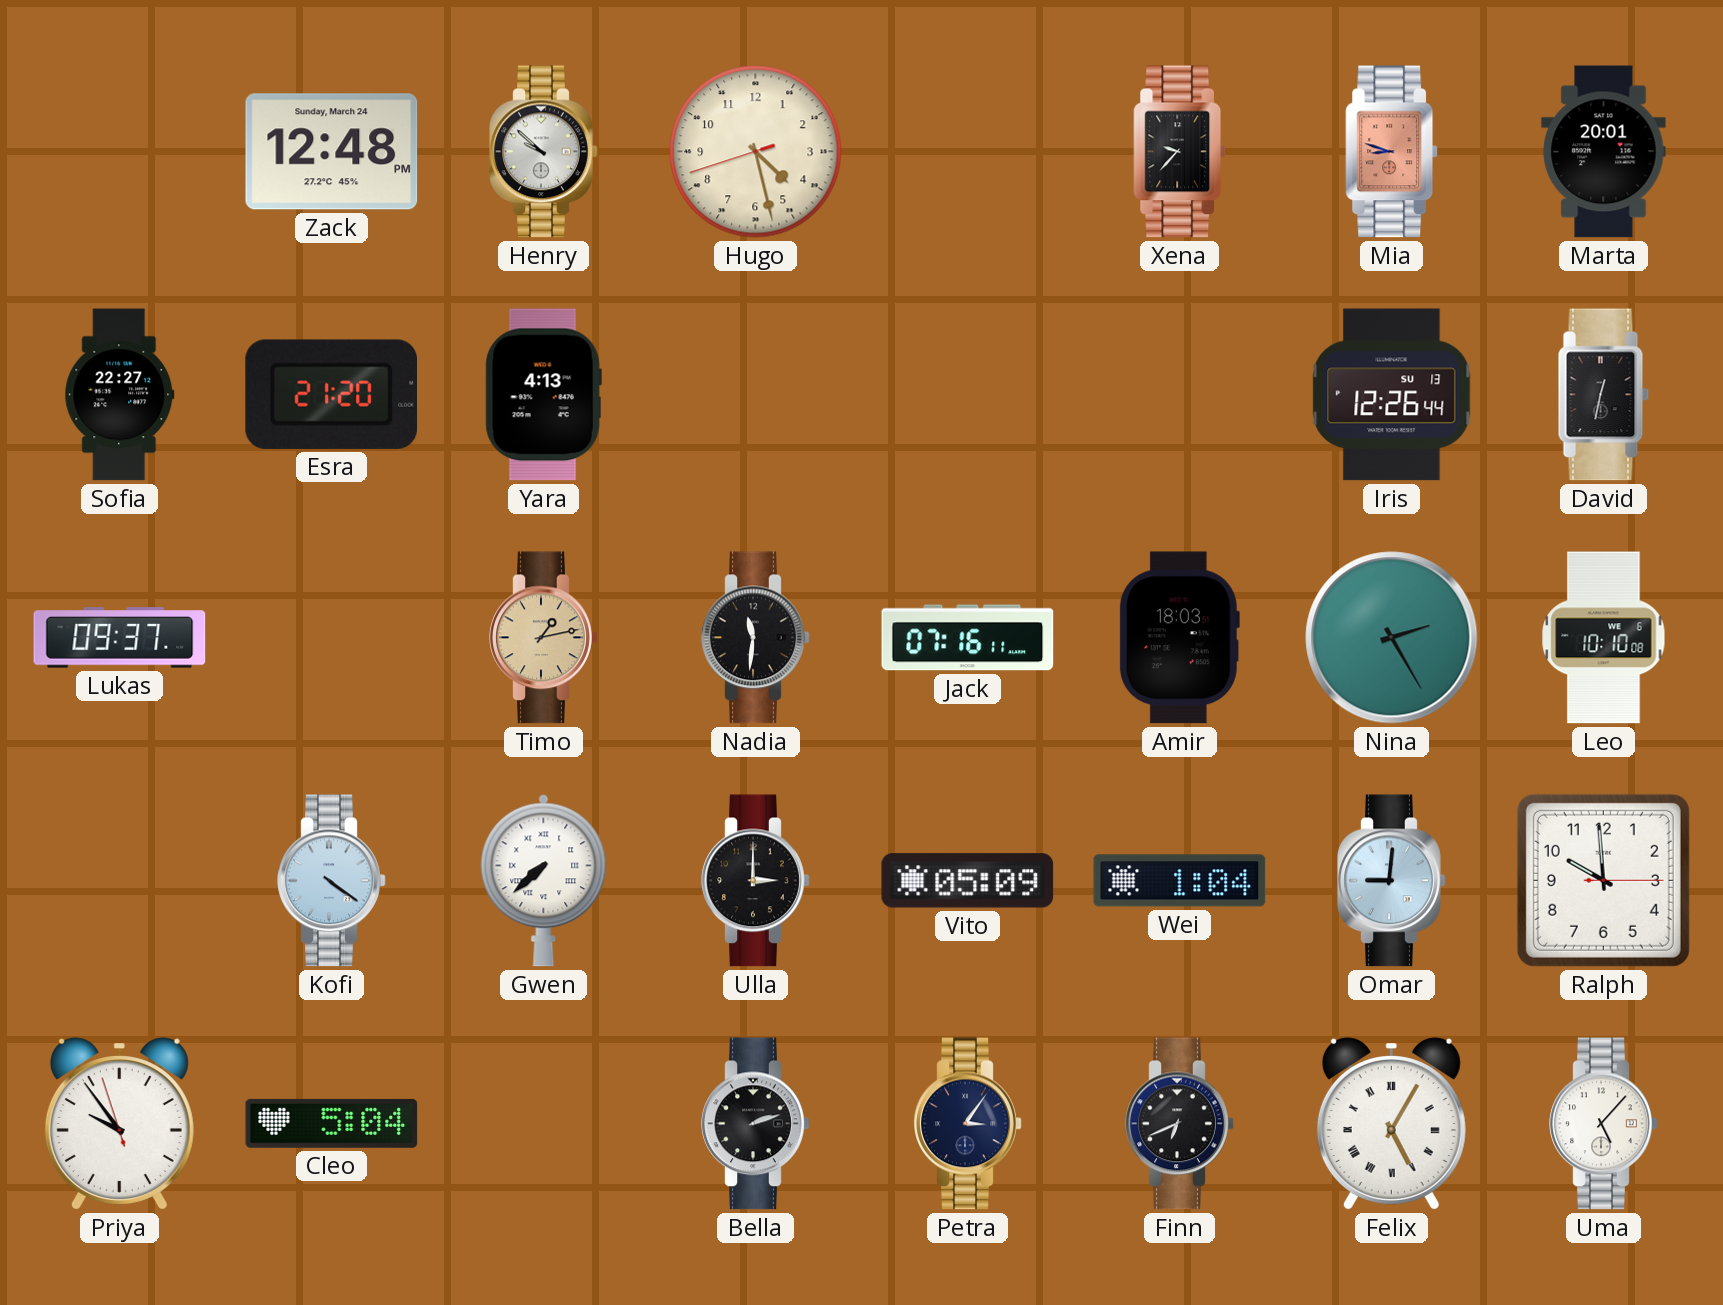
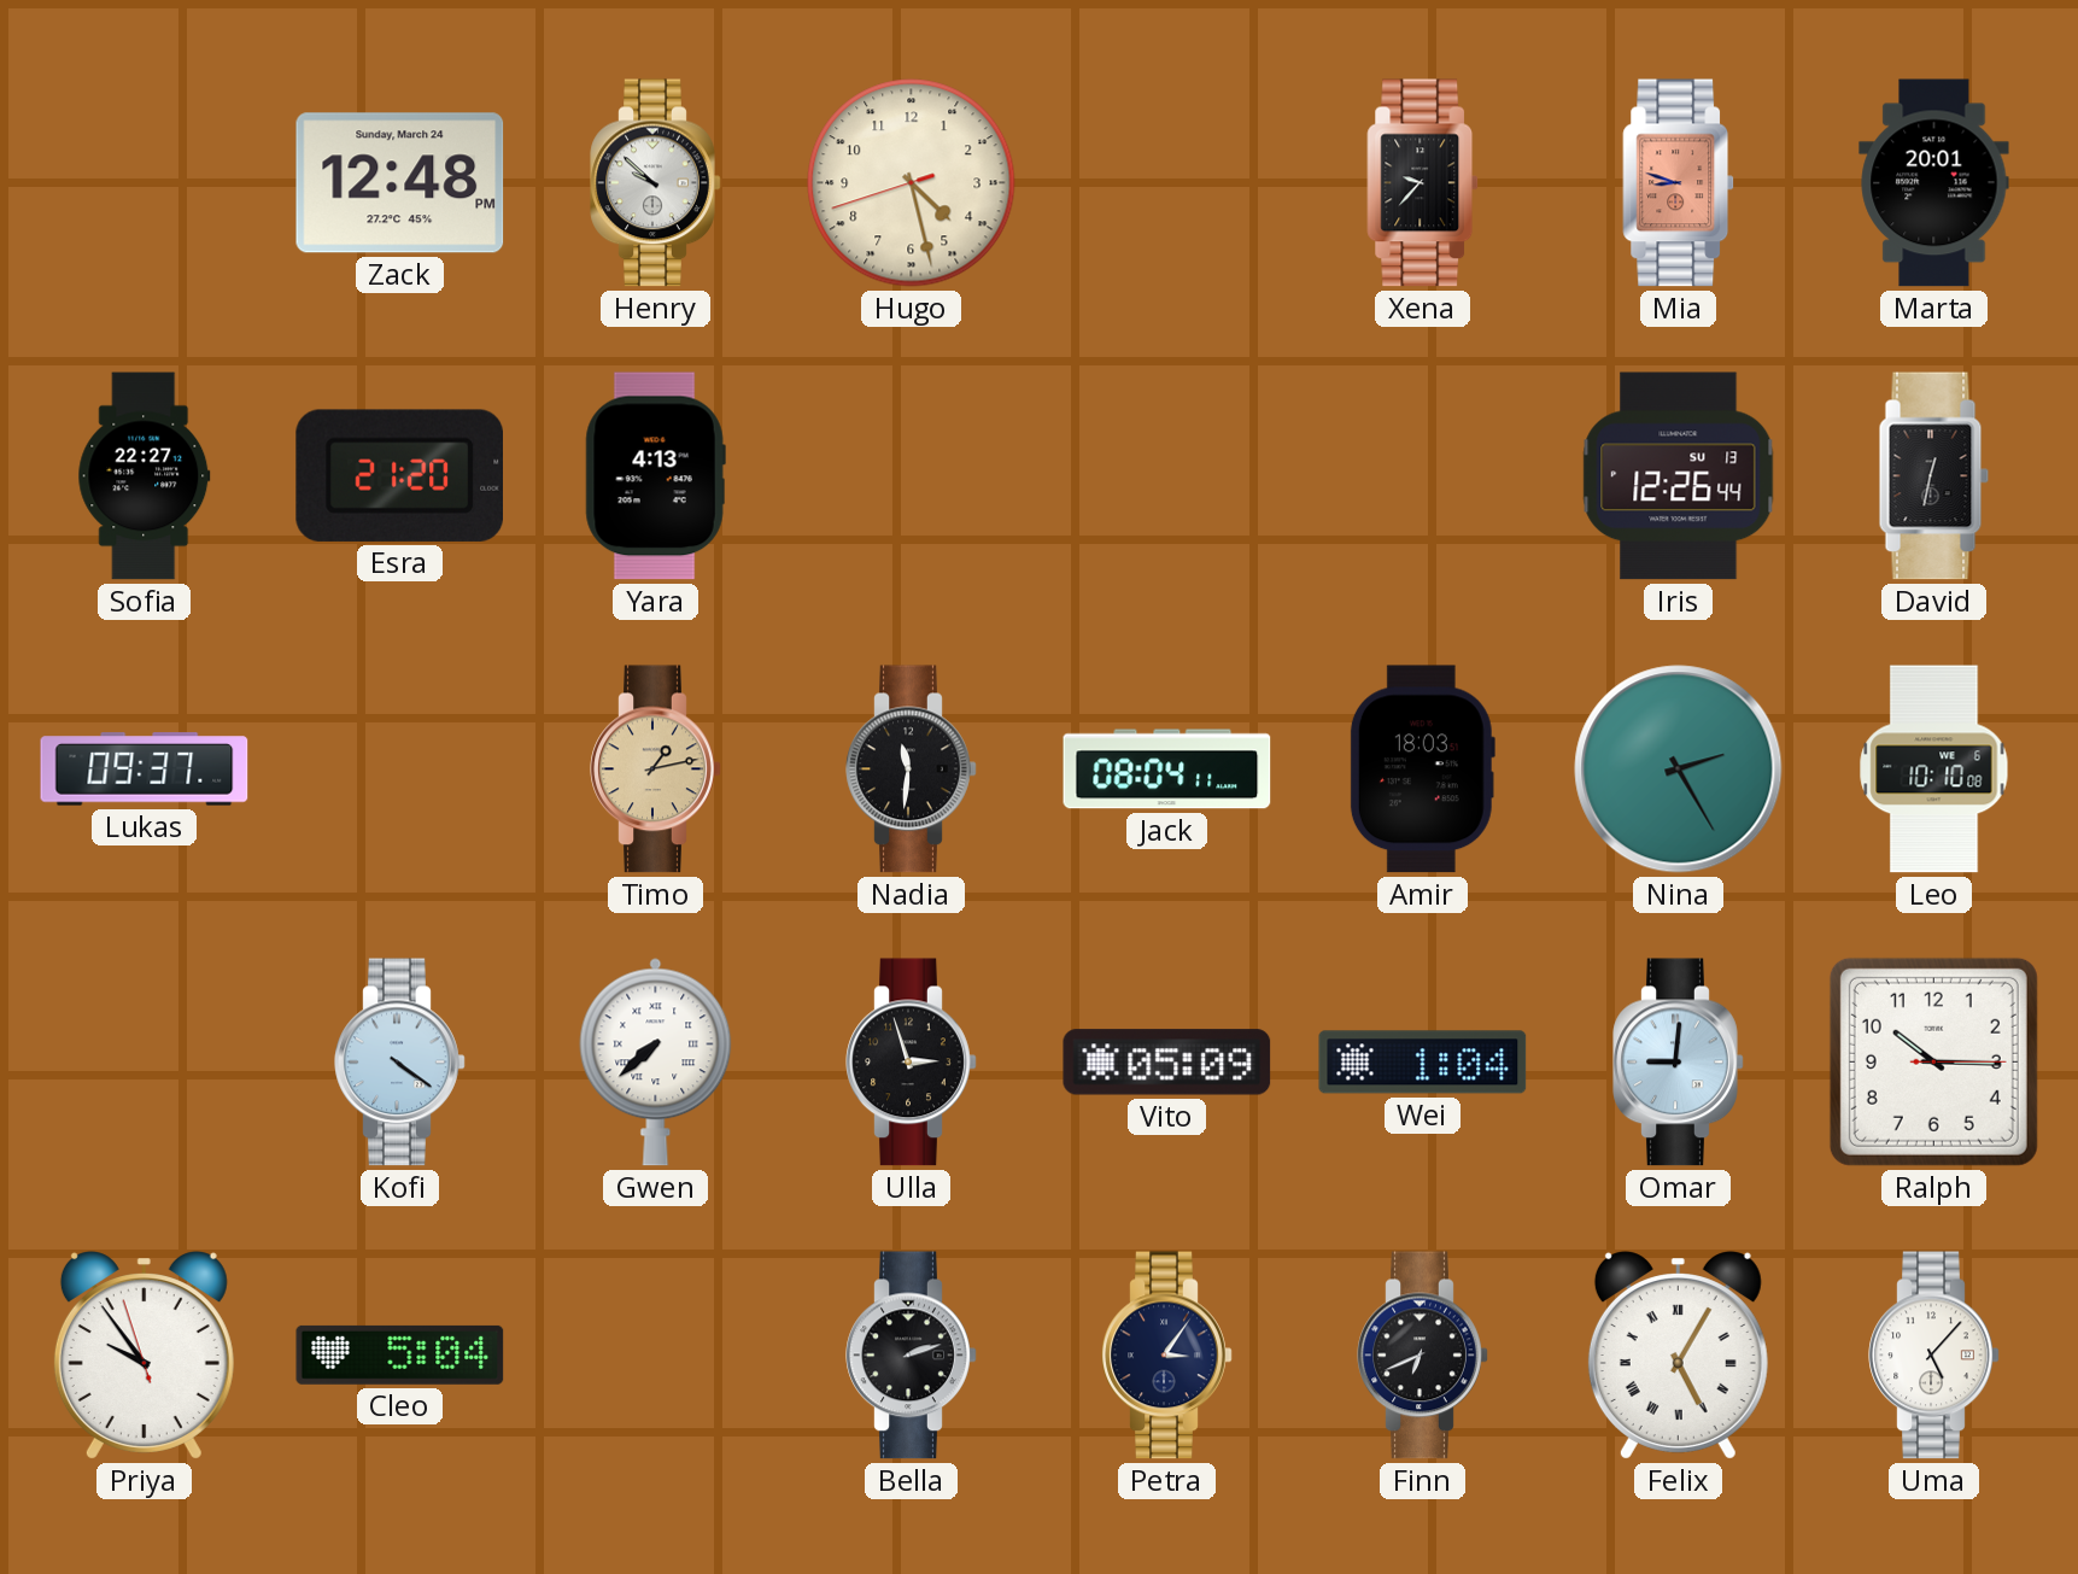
Jack: 07:16 -> 08:04
Ulla: 3:00 -> 2:57
Ralph: 9:59 -> 10:15
